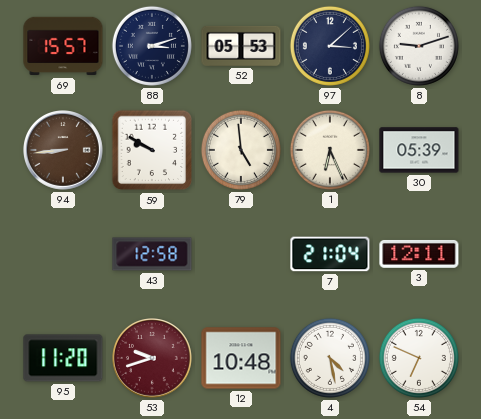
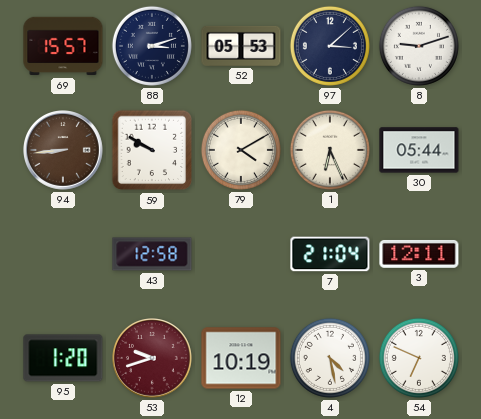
79: 4:59 -> 4:10
30: 05:39 -> 05:44
95: 11:20 -> 1:20
12: 10:48 -> 10:19
